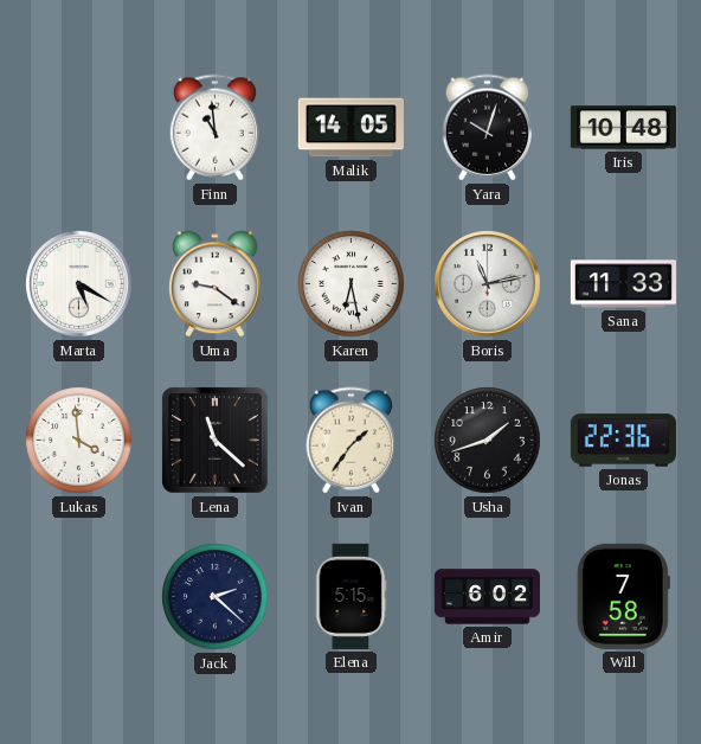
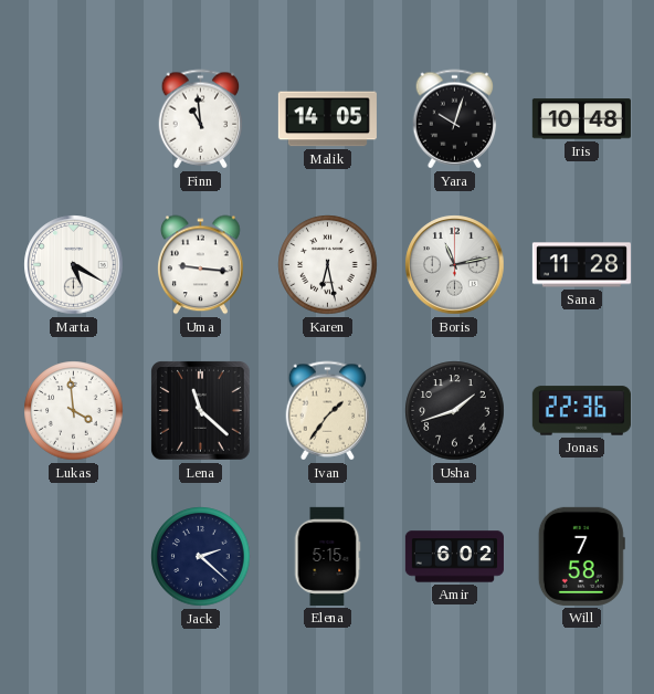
Uma: 9:21 -> 9:16
Sana: 11:33 -> 11:28
